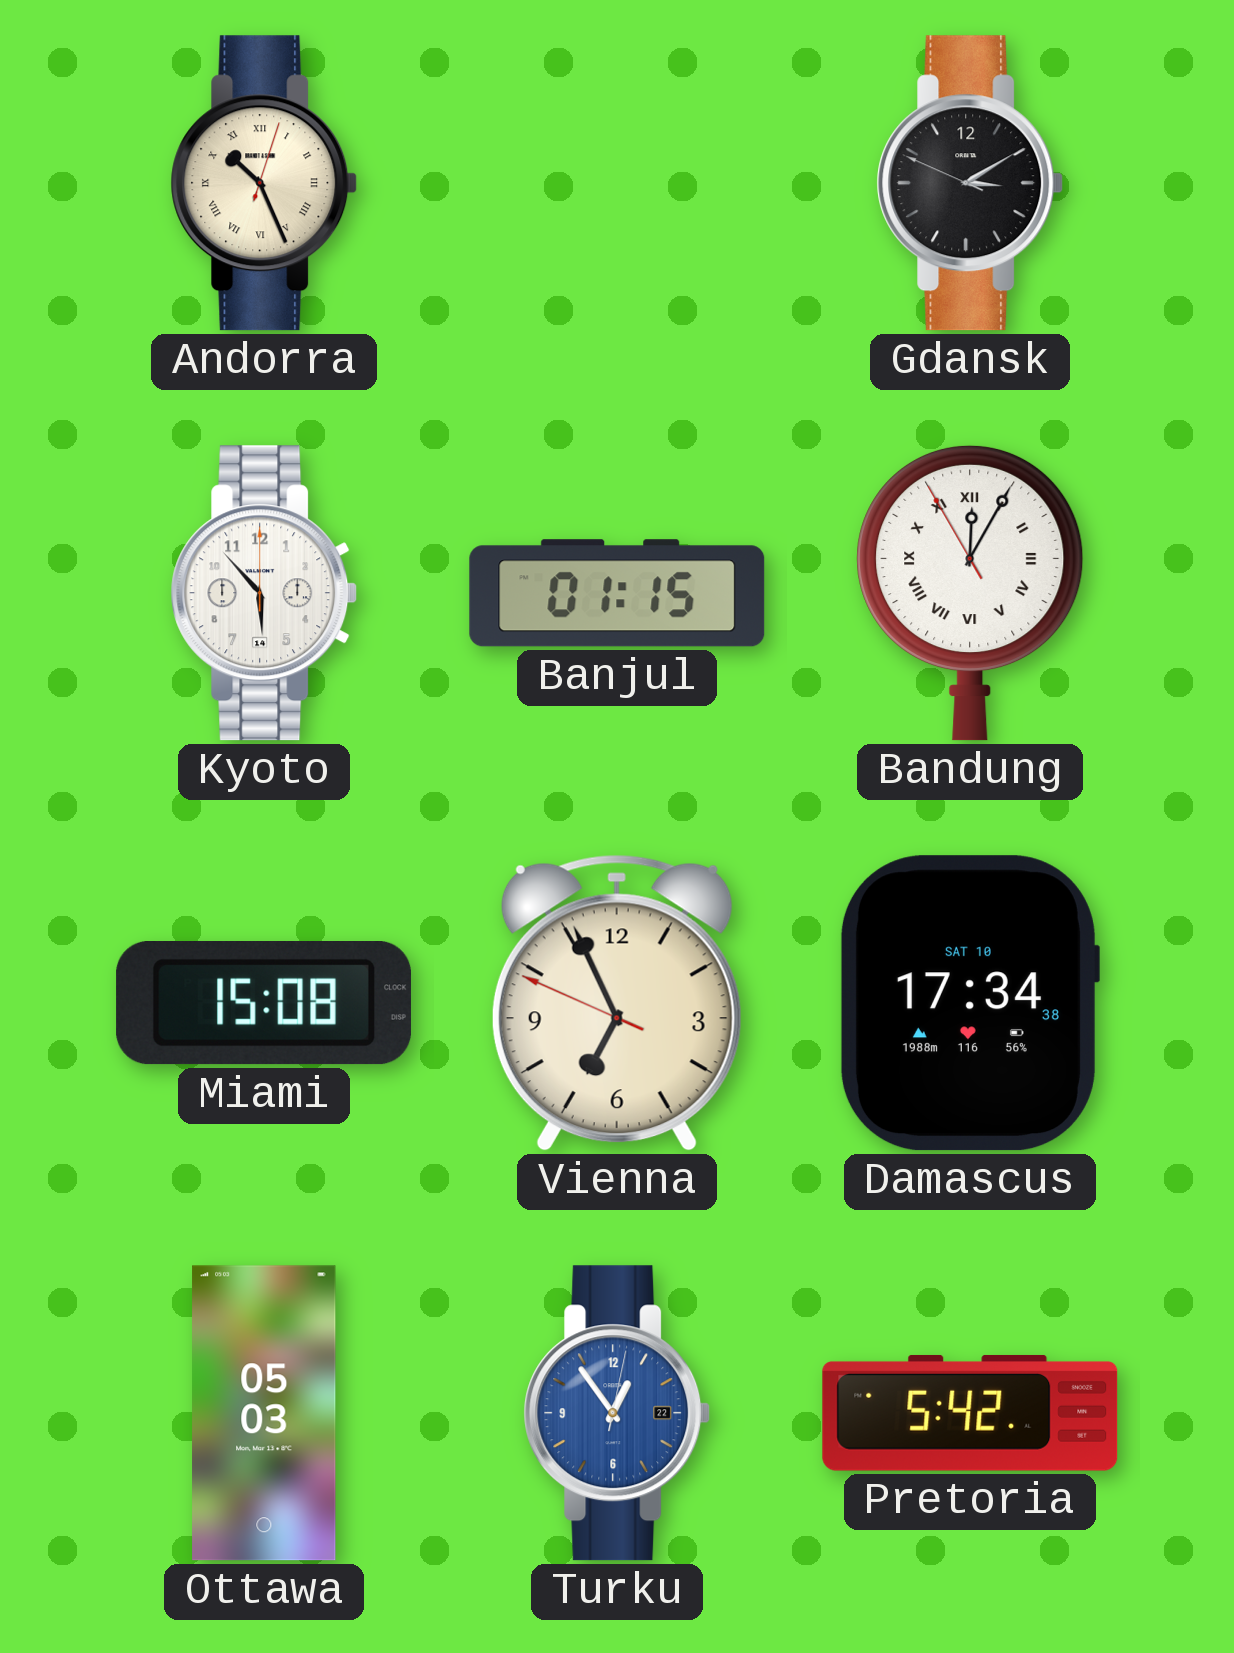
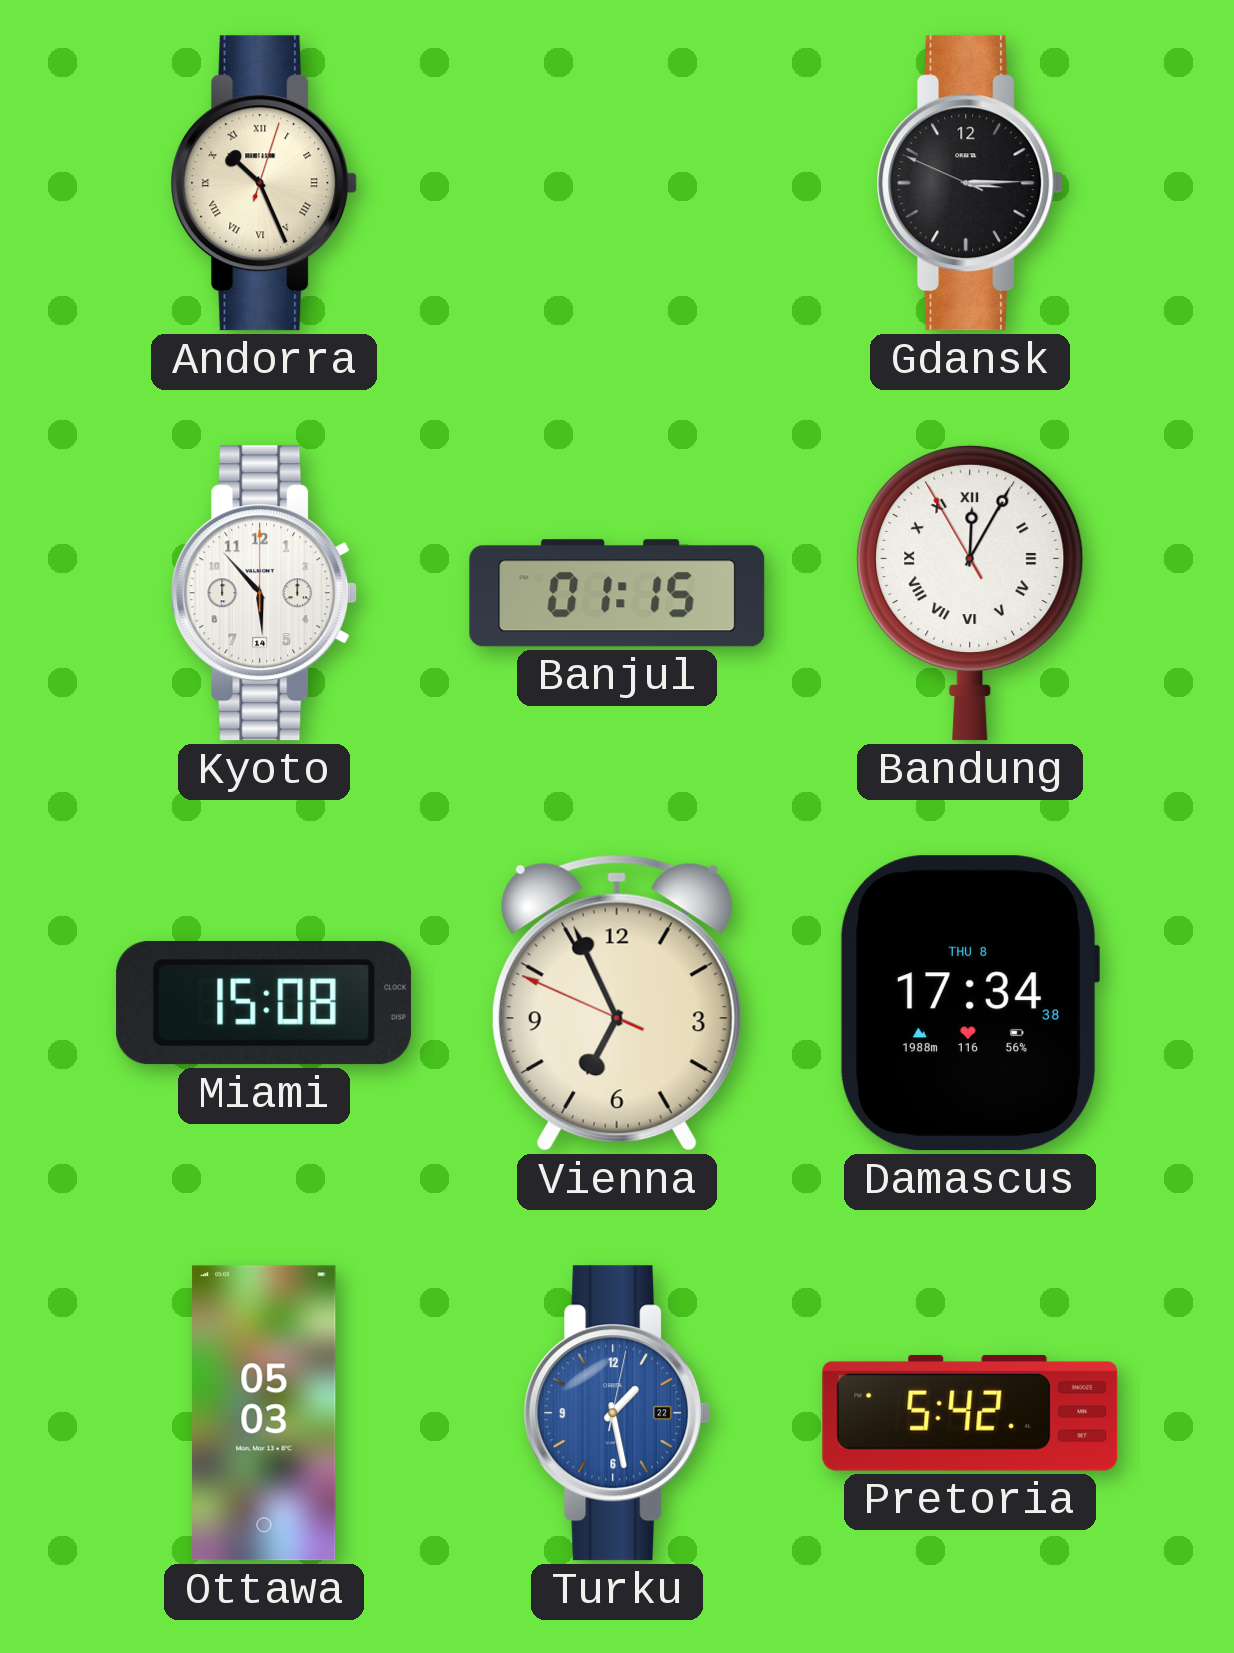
Gdansk: 3:09 -> 3:14
Damascus date: SAT 10 -> THU 8
Turku: 12:54 -> 1:28
